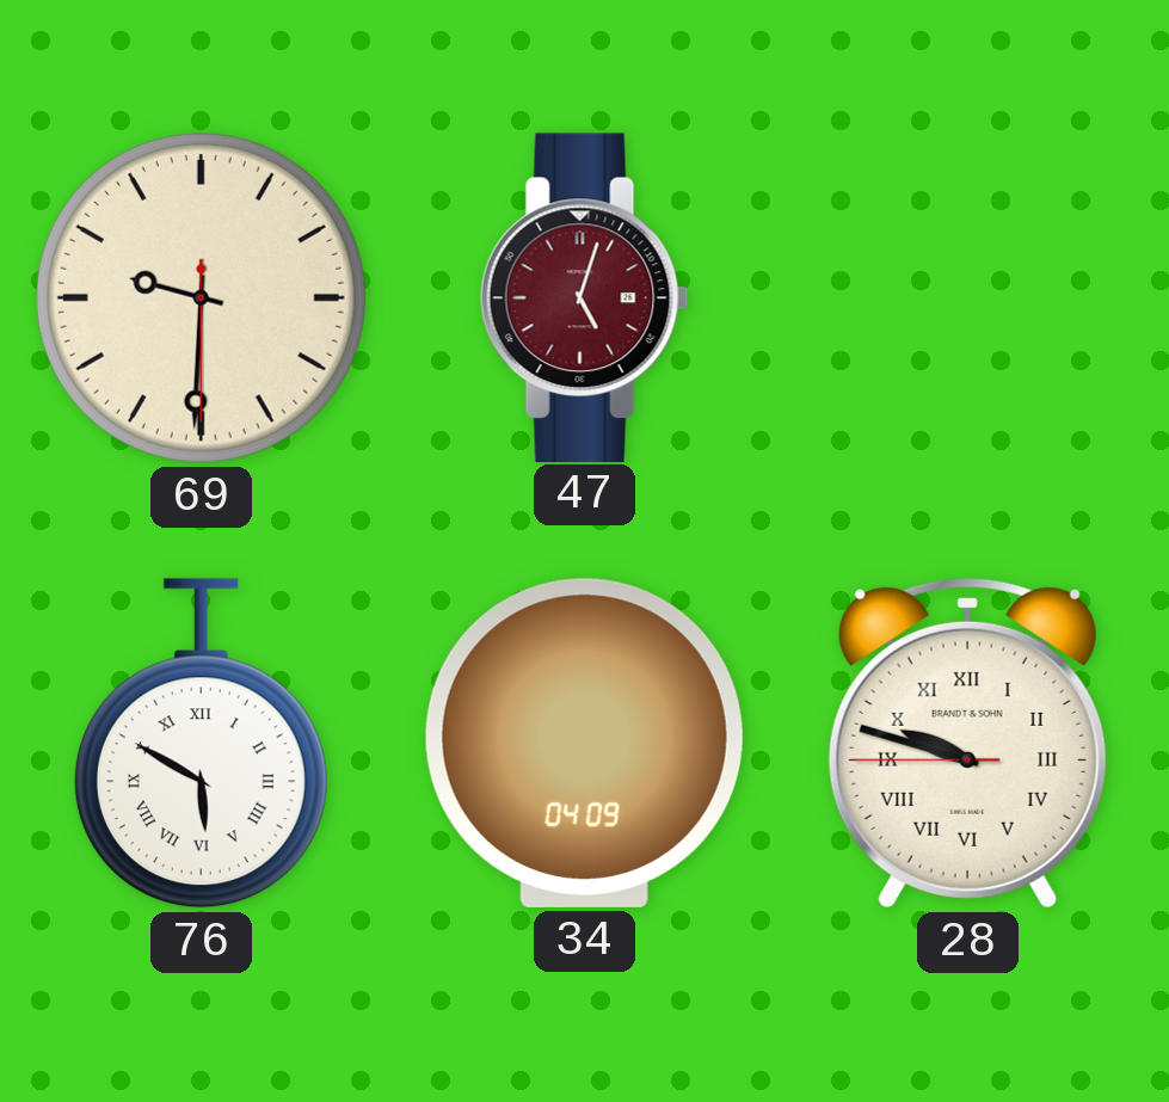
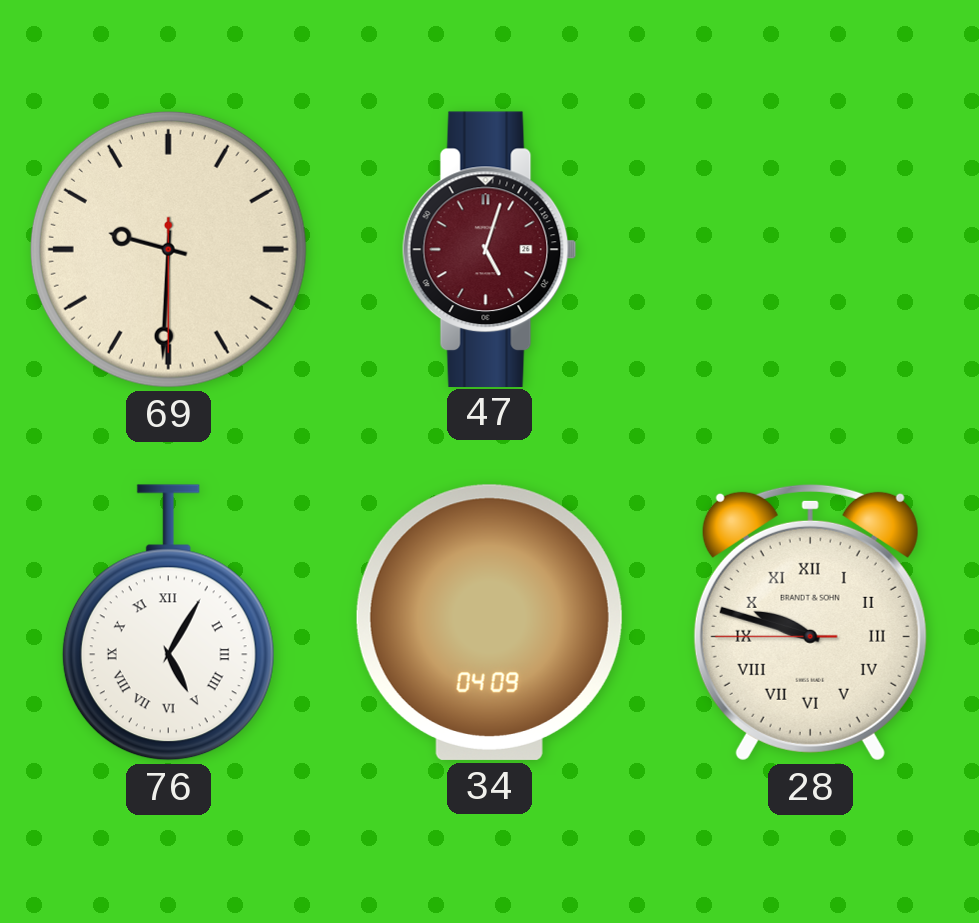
76: 5:50 -> 5:05
